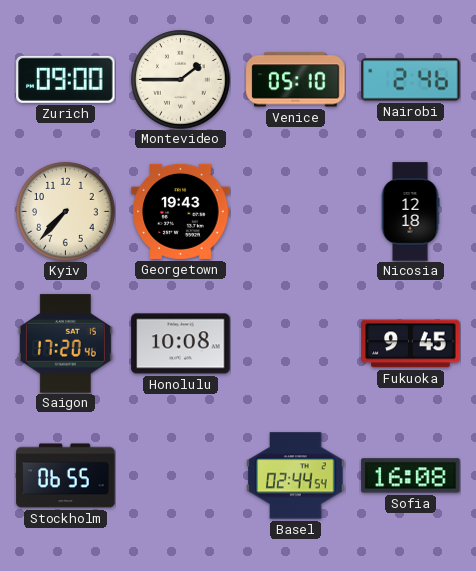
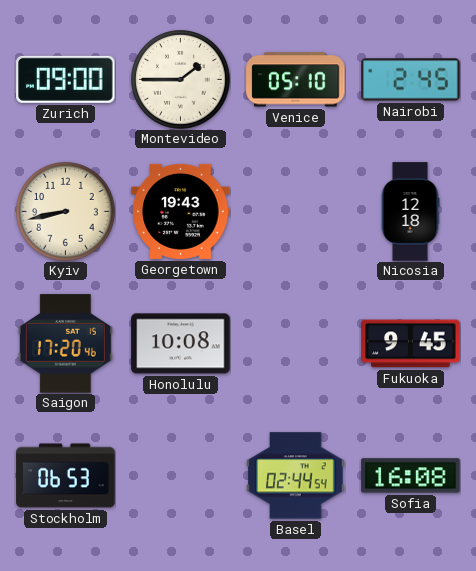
Nairobi: 2:46 -> 2:45
Kyiv: 7:37 -> 8:43
Stockholm: 06:55 -> 06:53
